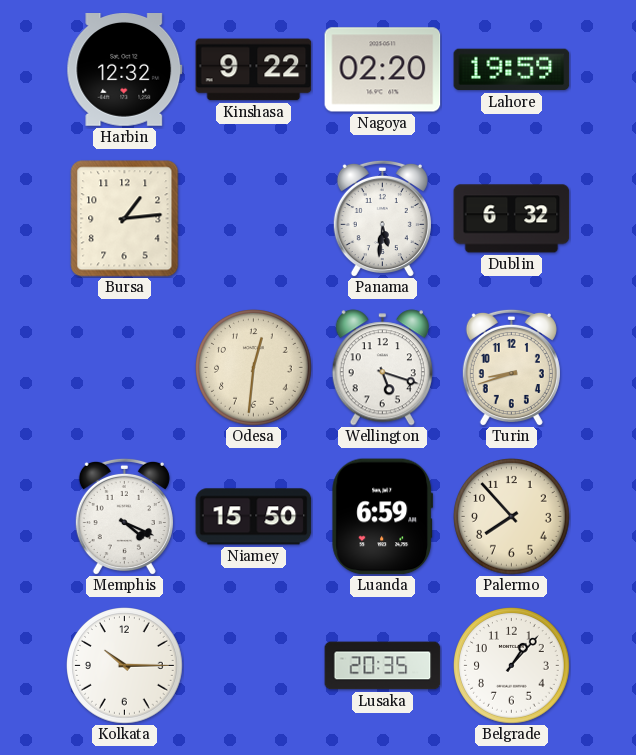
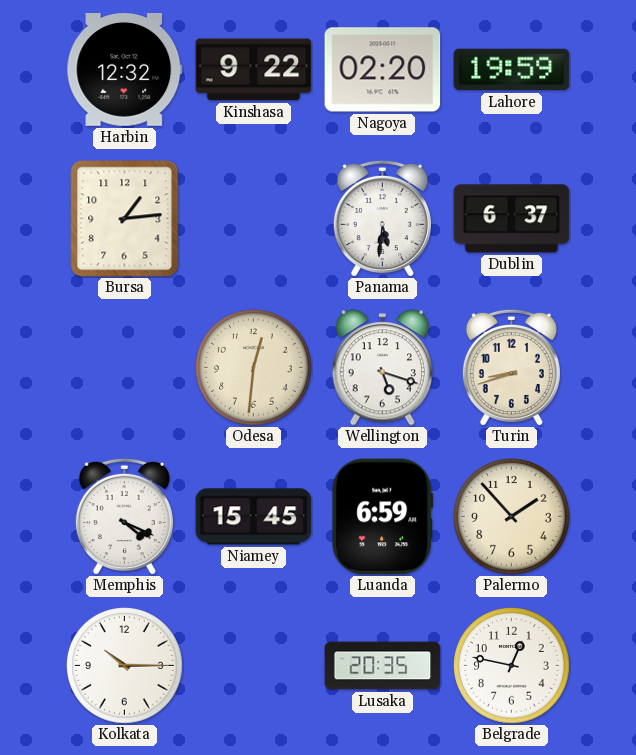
Dublin: 6:32 -> 6:37
Niamey: 15:50 -> 15:45
Palermo: 7:53 -> 1:53
Belgrade: 1:07 -> 12:47
